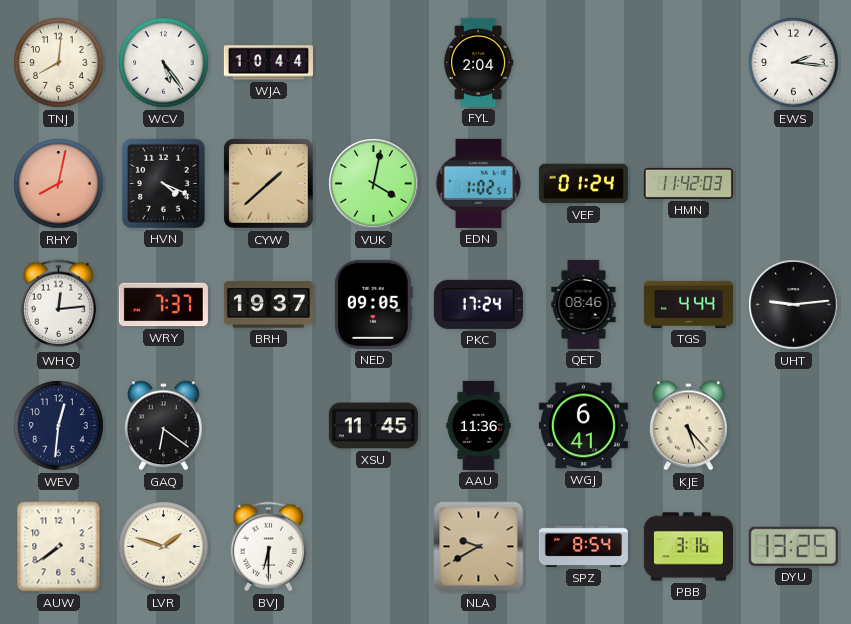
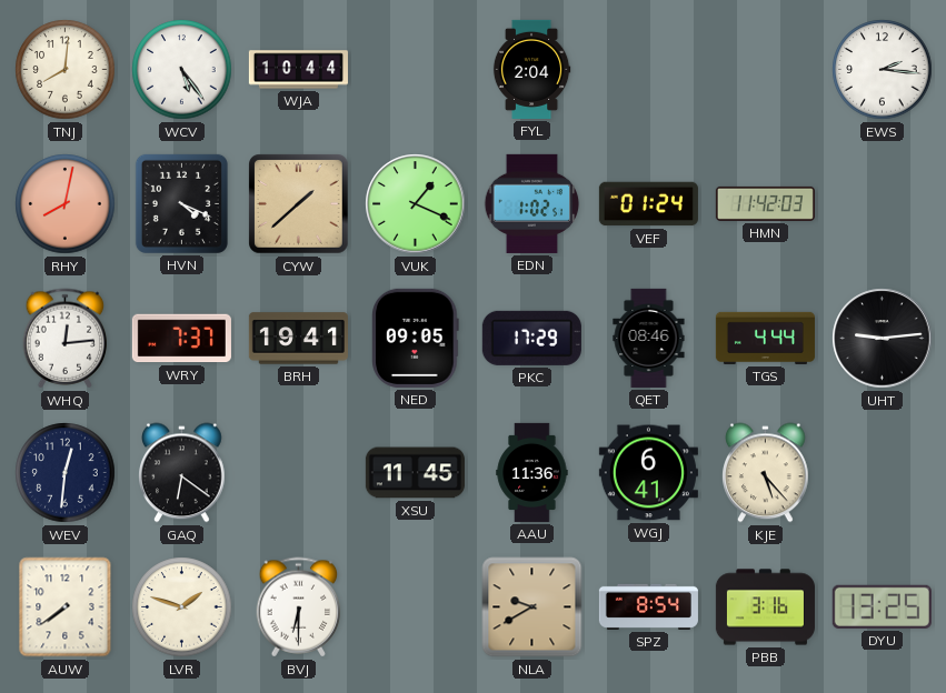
VUK: 4:02 -> 1:19
BRH: 19:37 -> 19:41
PKC: 17:24 -> 17:29
